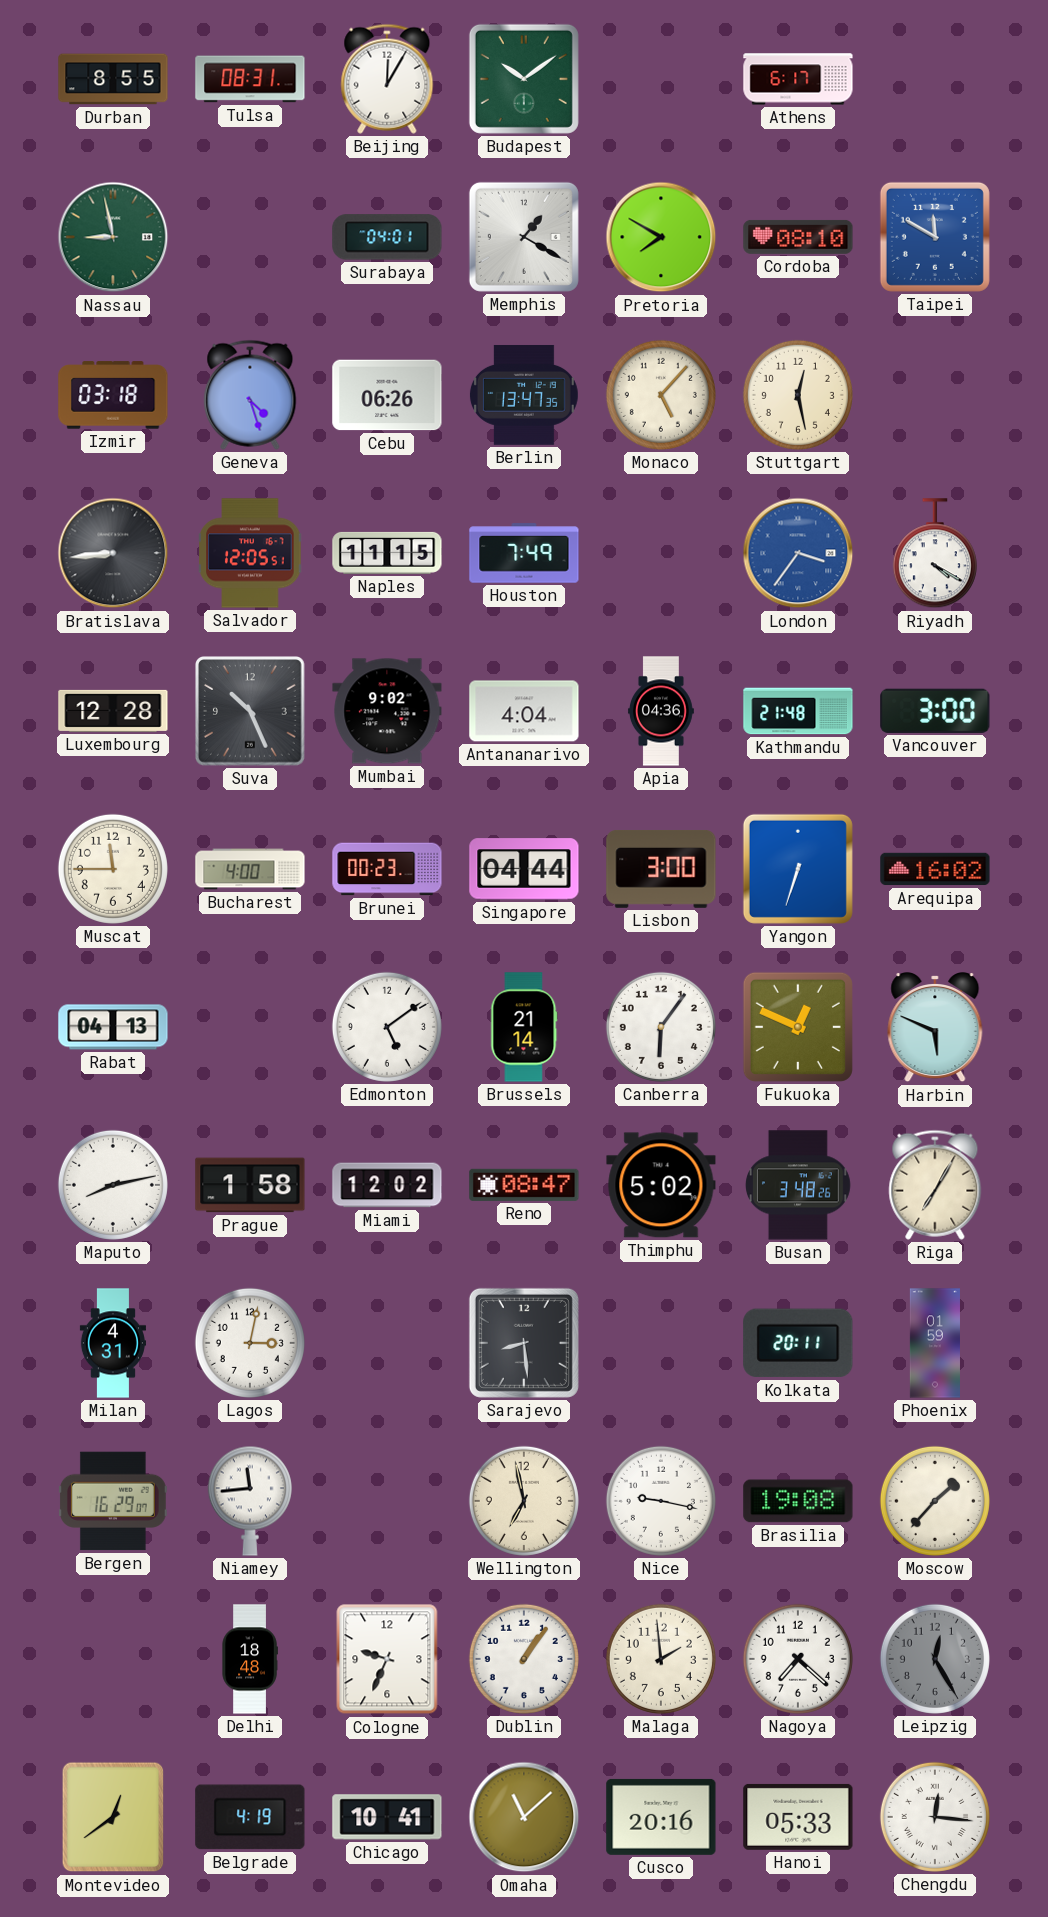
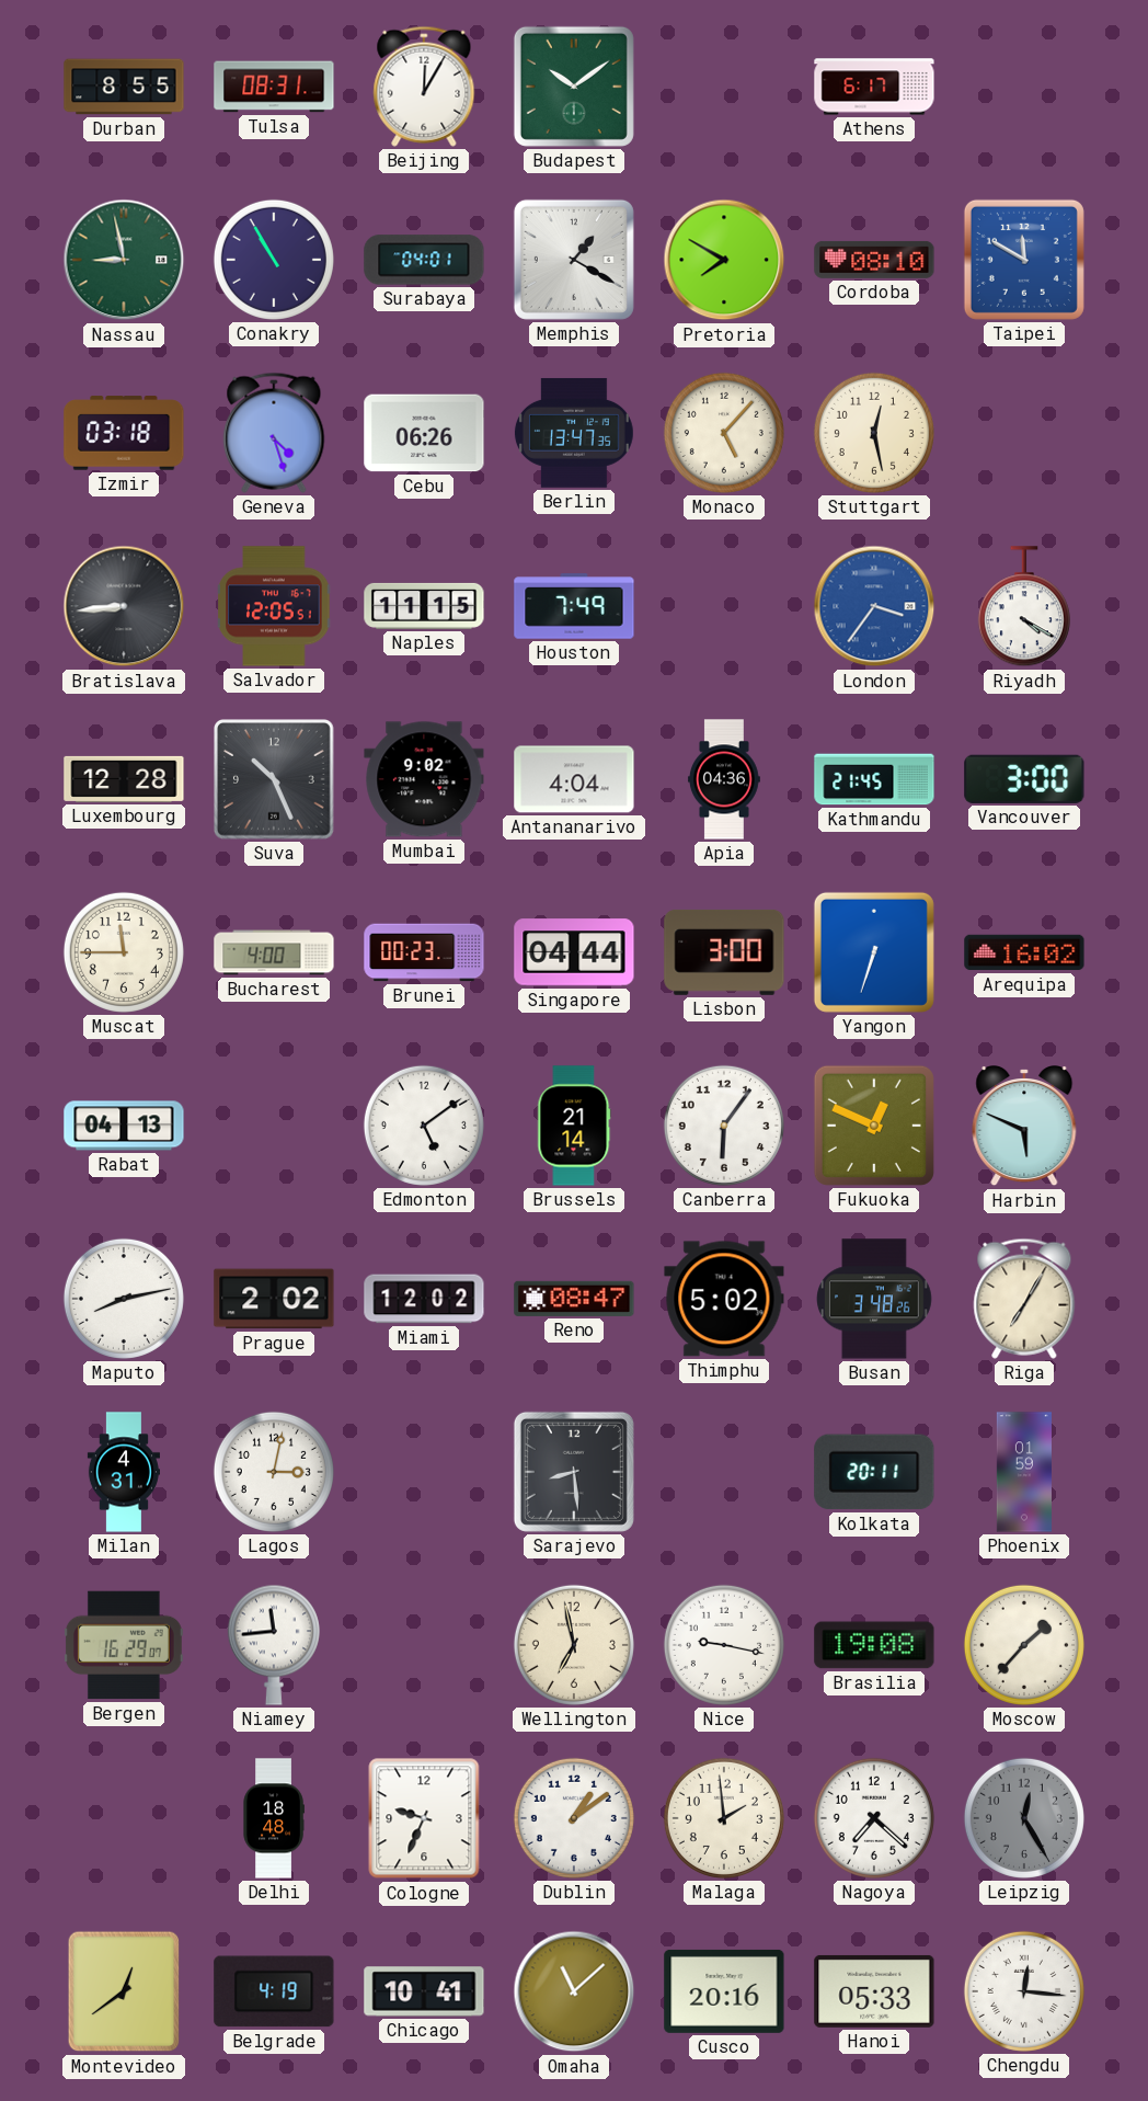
Conakry: none -> 10:55
Kathmandu: 21:48 -> 21:45
Prague: 1:58 -> 2:02
Dublin: 1:06 -> 1:09
